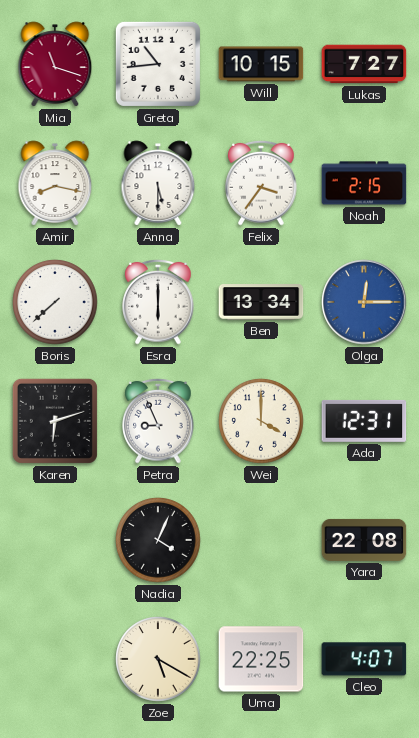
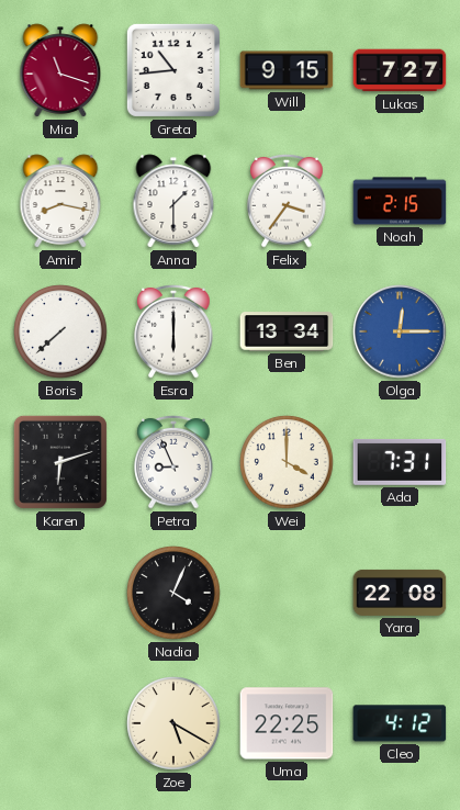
Will: 10:15 -> 9:15
Anna: 5:30 -> 1:30
Ada: 12:31 -> 7:31
Cleo: 4:07 -> 4:12
